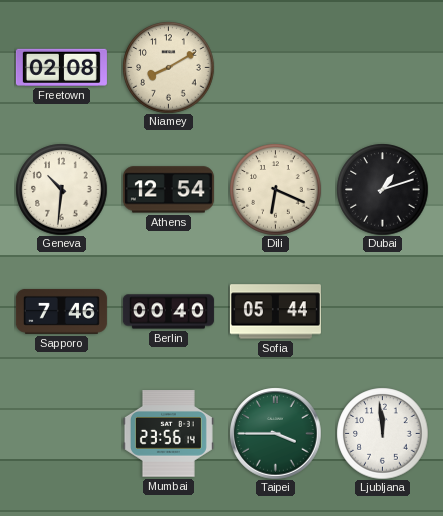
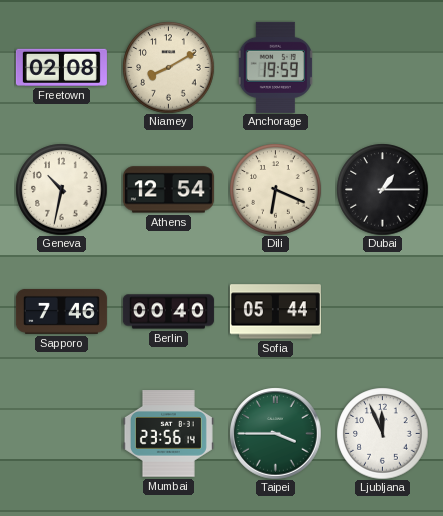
Anchorage: none -> 19:59
Geneva: 10:31 -> 10:32
Dubai: 1:12 -> 1:15
Ljubljana: 11:59 -> 11:56
